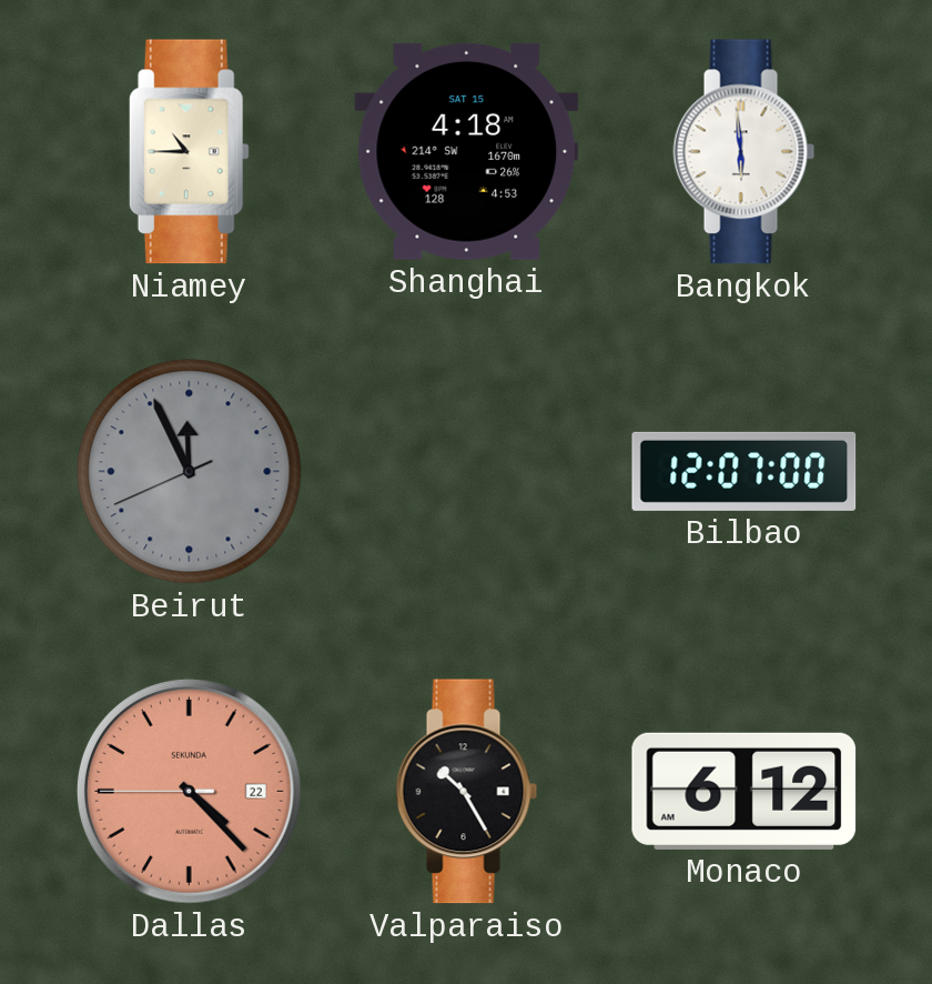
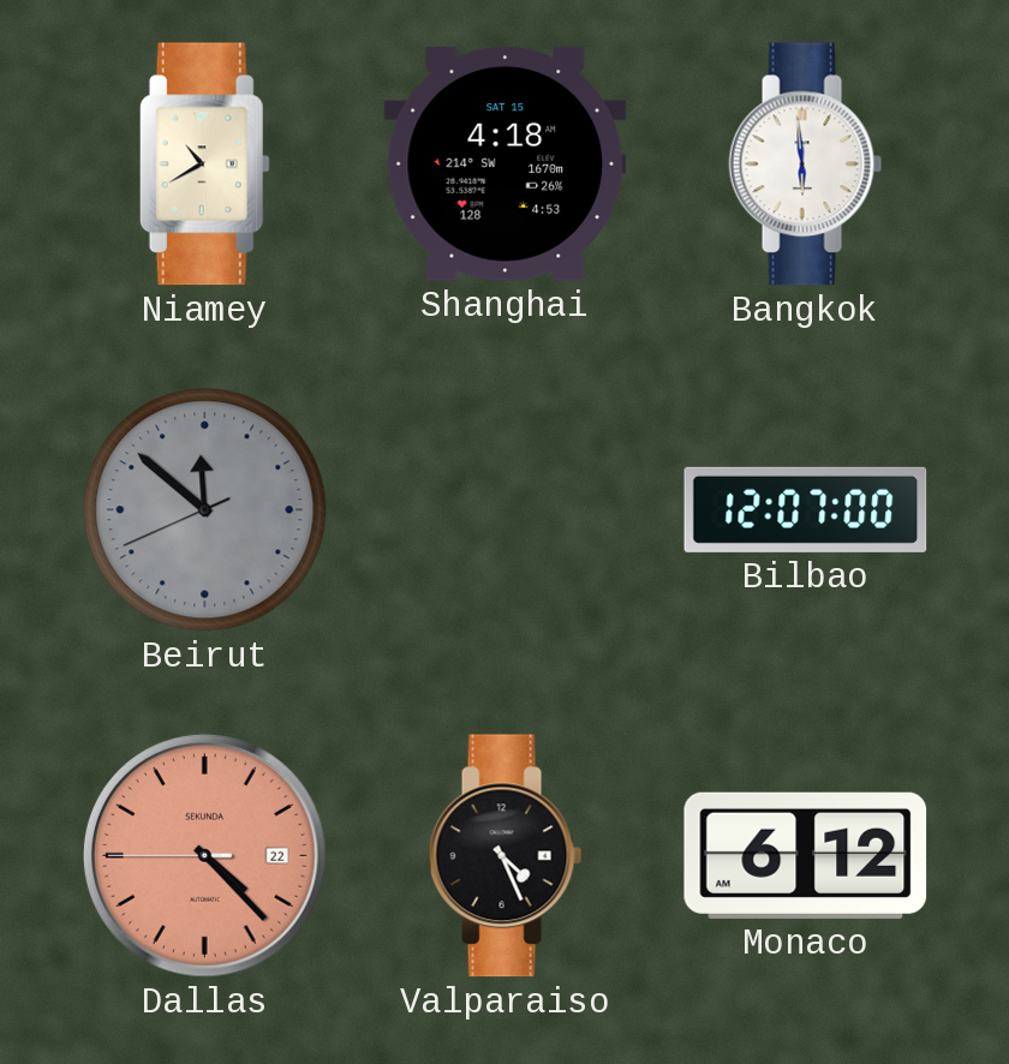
Niamey: 10:45 -> 10:40
Beirut: 11:55 -> 11:51
Valparaiso: 10:25 -> 4:26
